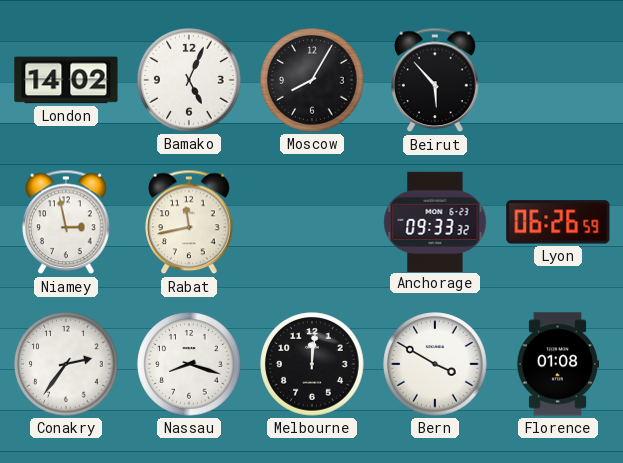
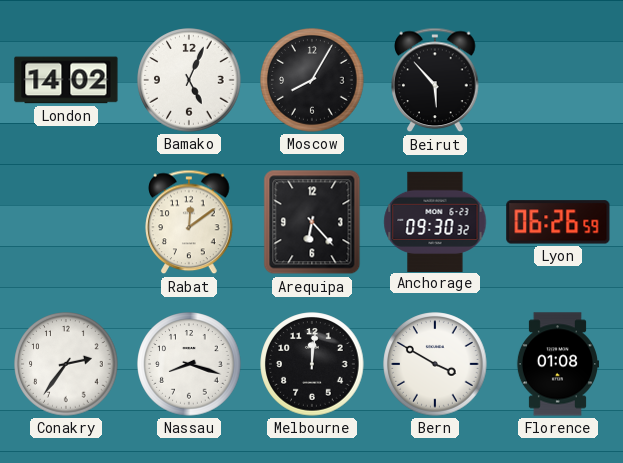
Niamey: 2:58 -> none
Rabat: 11:43 -> 12:09
Arequipa: none -> 6:23
Anchorage: 09:33 -> 09:30
